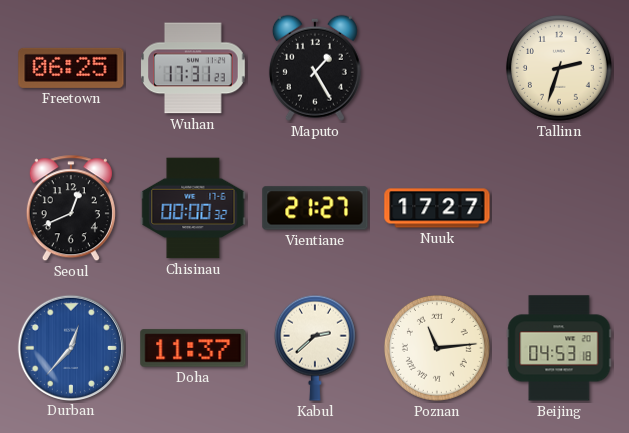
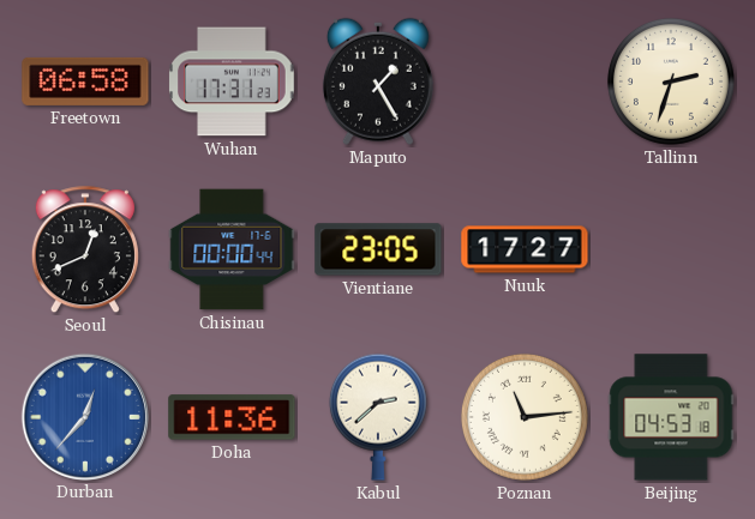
Freetown: 06:25 -> 06:58
Chisinau: 00:00:32 -> 00:00:44
Vientiane: 21:27 -> 23:05
Doha: 11:37 -> 11:36
